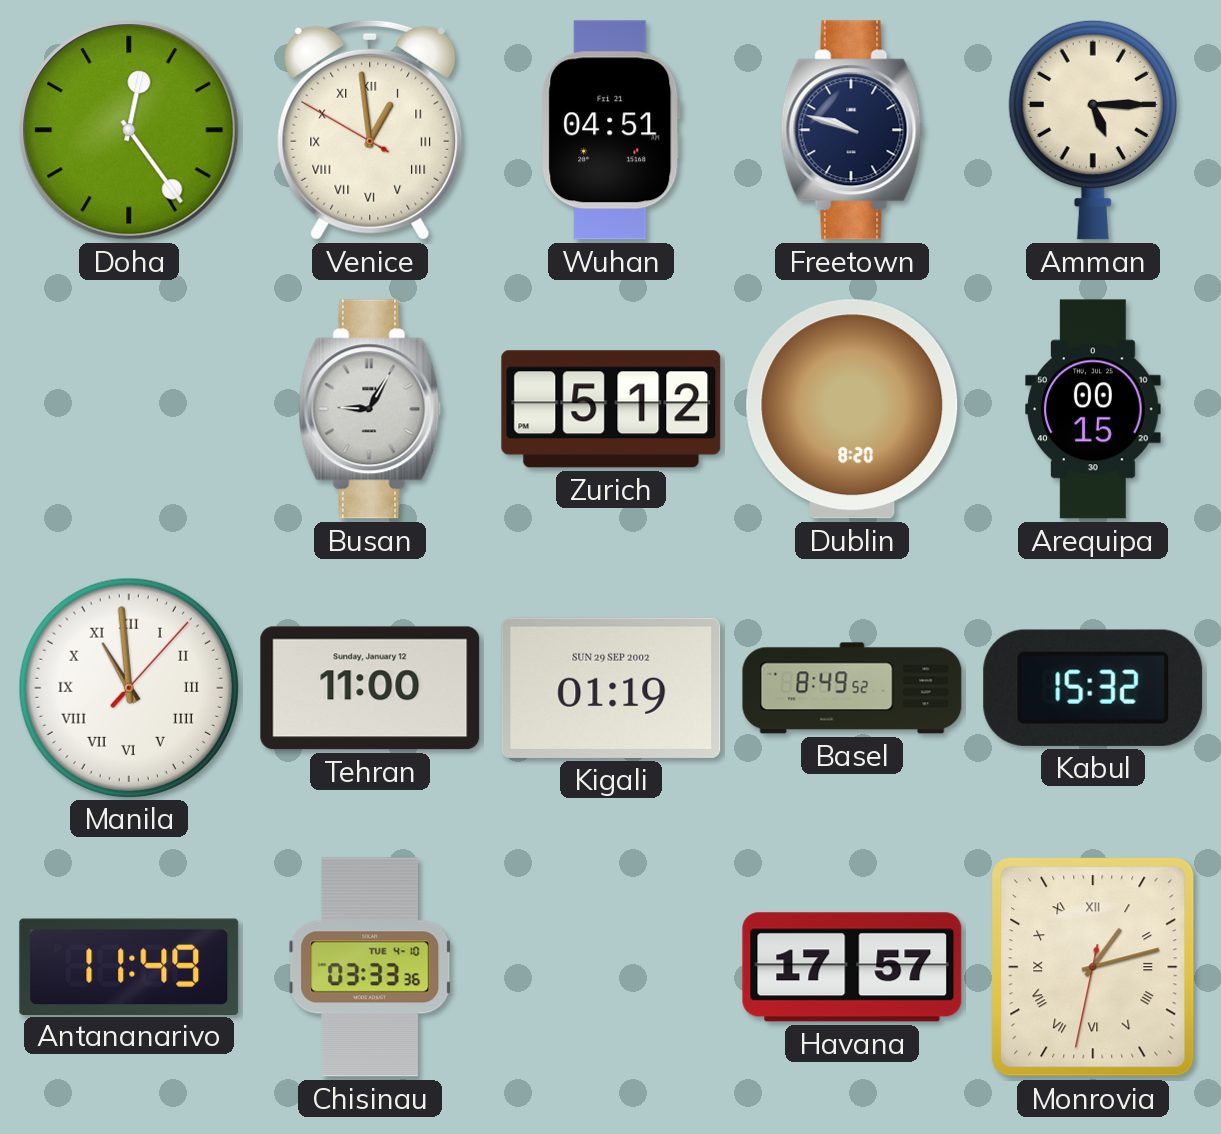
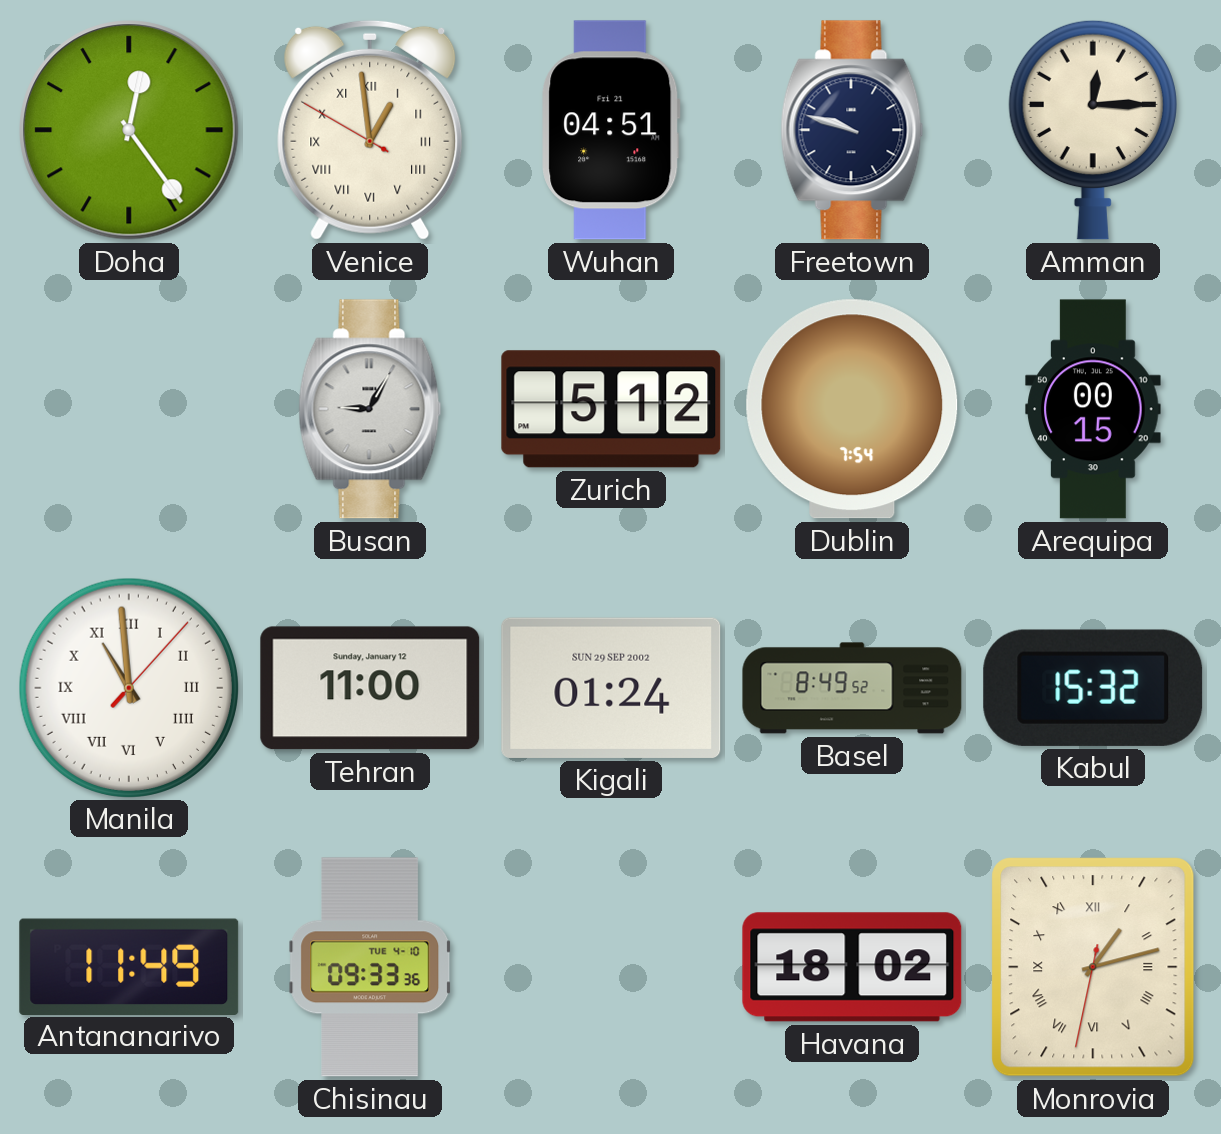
Amman: 5:15 -> 12:15
Dublin: 8:20 -> 7:54
Kigali: 01:19 -> 01:24
Chisinau: 03:33 -> 09:33
Havana: 17:57 -> 18:02
